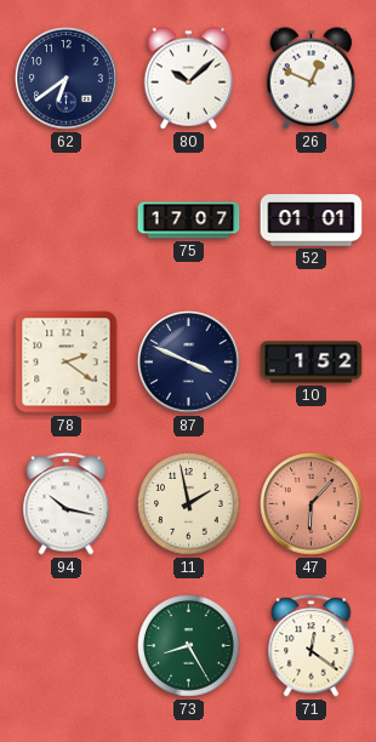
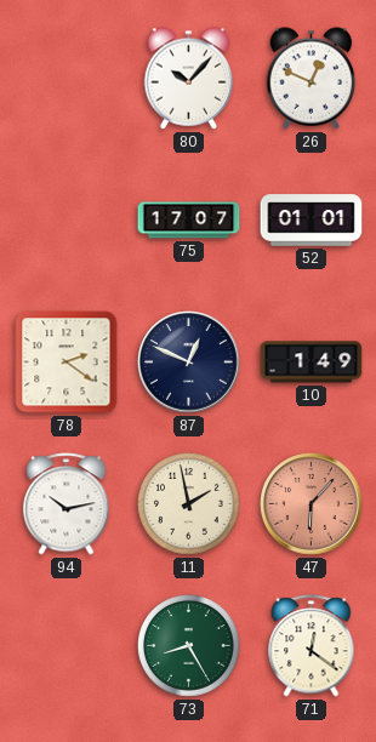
62: 6:39 -> none
80: 10:08 -> 10:07
87: 3:49 -> 12:49
10: 1:52 -> 1:49
94: 10:17 -> 10:13
